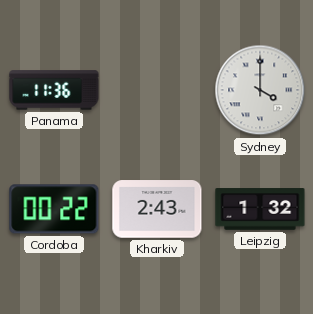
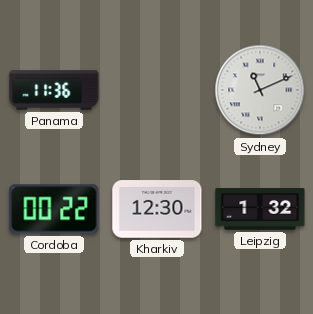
Sydney: 4:00 -> 11:11
Kharkiv: 2:43 -> 12:30
